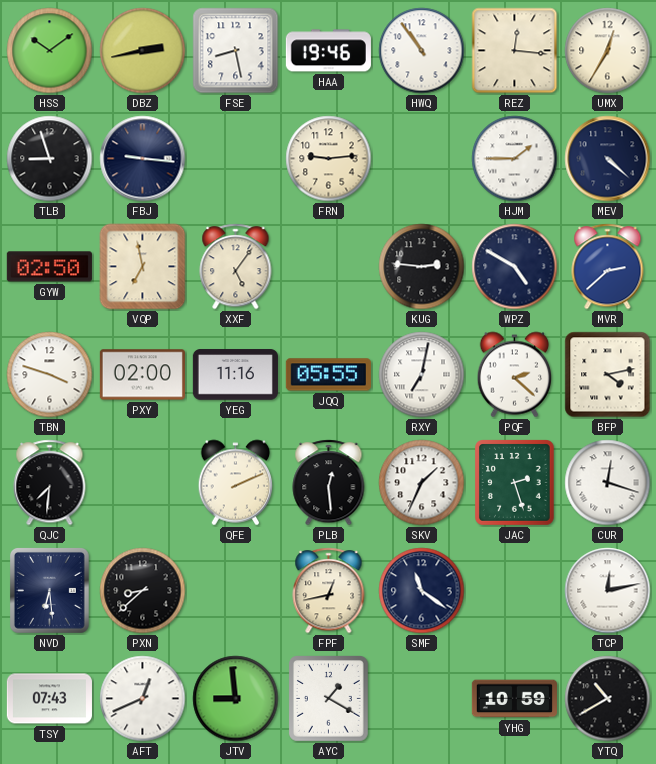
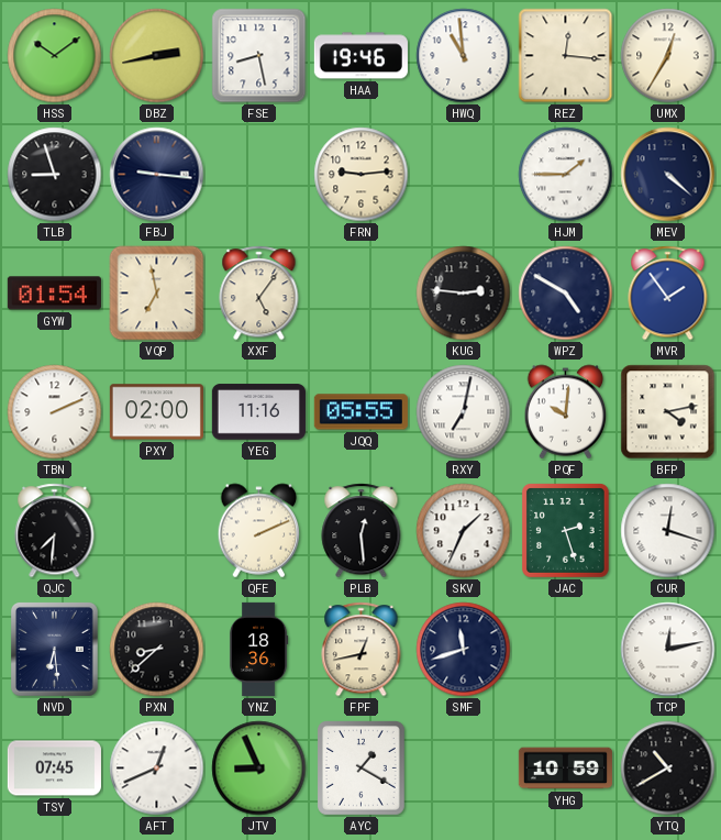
HWQ: 10:54 -> 10:59
GYW: 02:50 -> 01:54
MVR: 2:38 -> 1:54
TBN: 3:48 -> 2:11
PQF: 2:22 -> 10:01
YNZ: none -> 18:36
SMF: 11:21 -> 11:42
TSY: 07:43 -> 07:45
JTV: 8:59 -> 8:56
